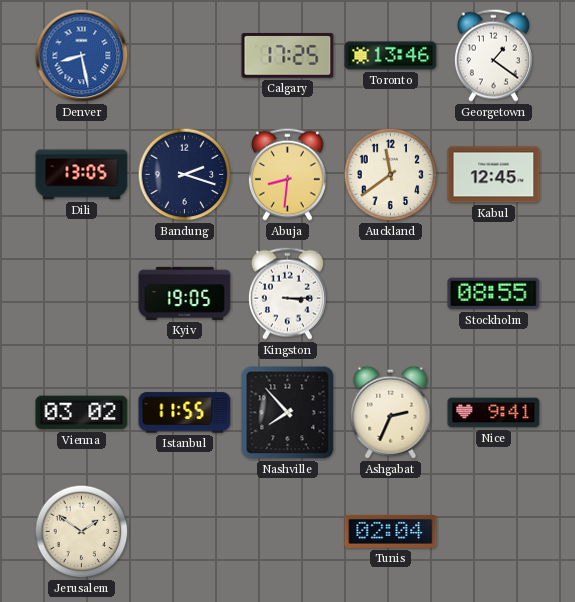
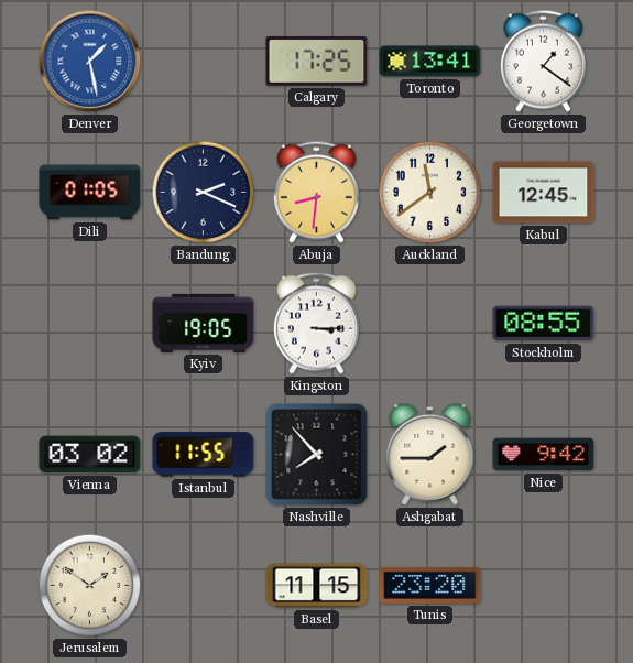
Denver: 8:28 -> 1:28
Toronto: 13:46 -> 13:41
Dili: 13:05 -> 01:05
Bandung: 2:18 -> 2:19
Ashgabat: 2:34 -> 1:45
Nice: 9:41 -> 9:42
Basel: none -> 11:15
Tunis: 02:04 -> 23:20
